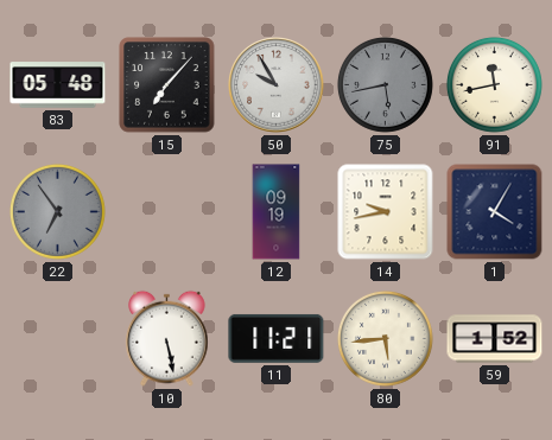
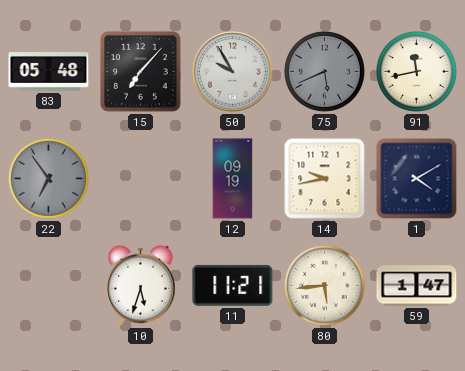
75: 5:43 -> 5:41
1: 4:05 -> 4:10
10: 5:28 -> 5:33
59: 1:52 -> 1:47
